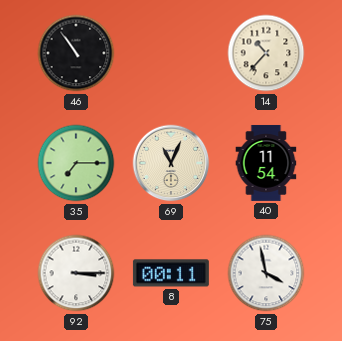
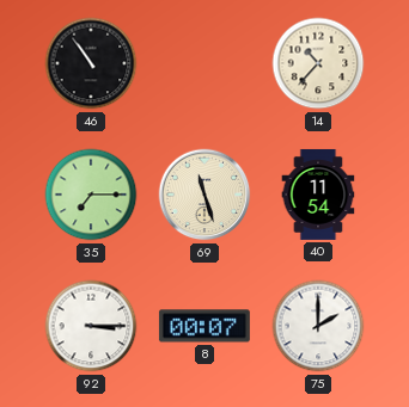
69: 11:04 -> 11:27
8: 00:11 -> 00:07
75: 3:58 -> 2:00
